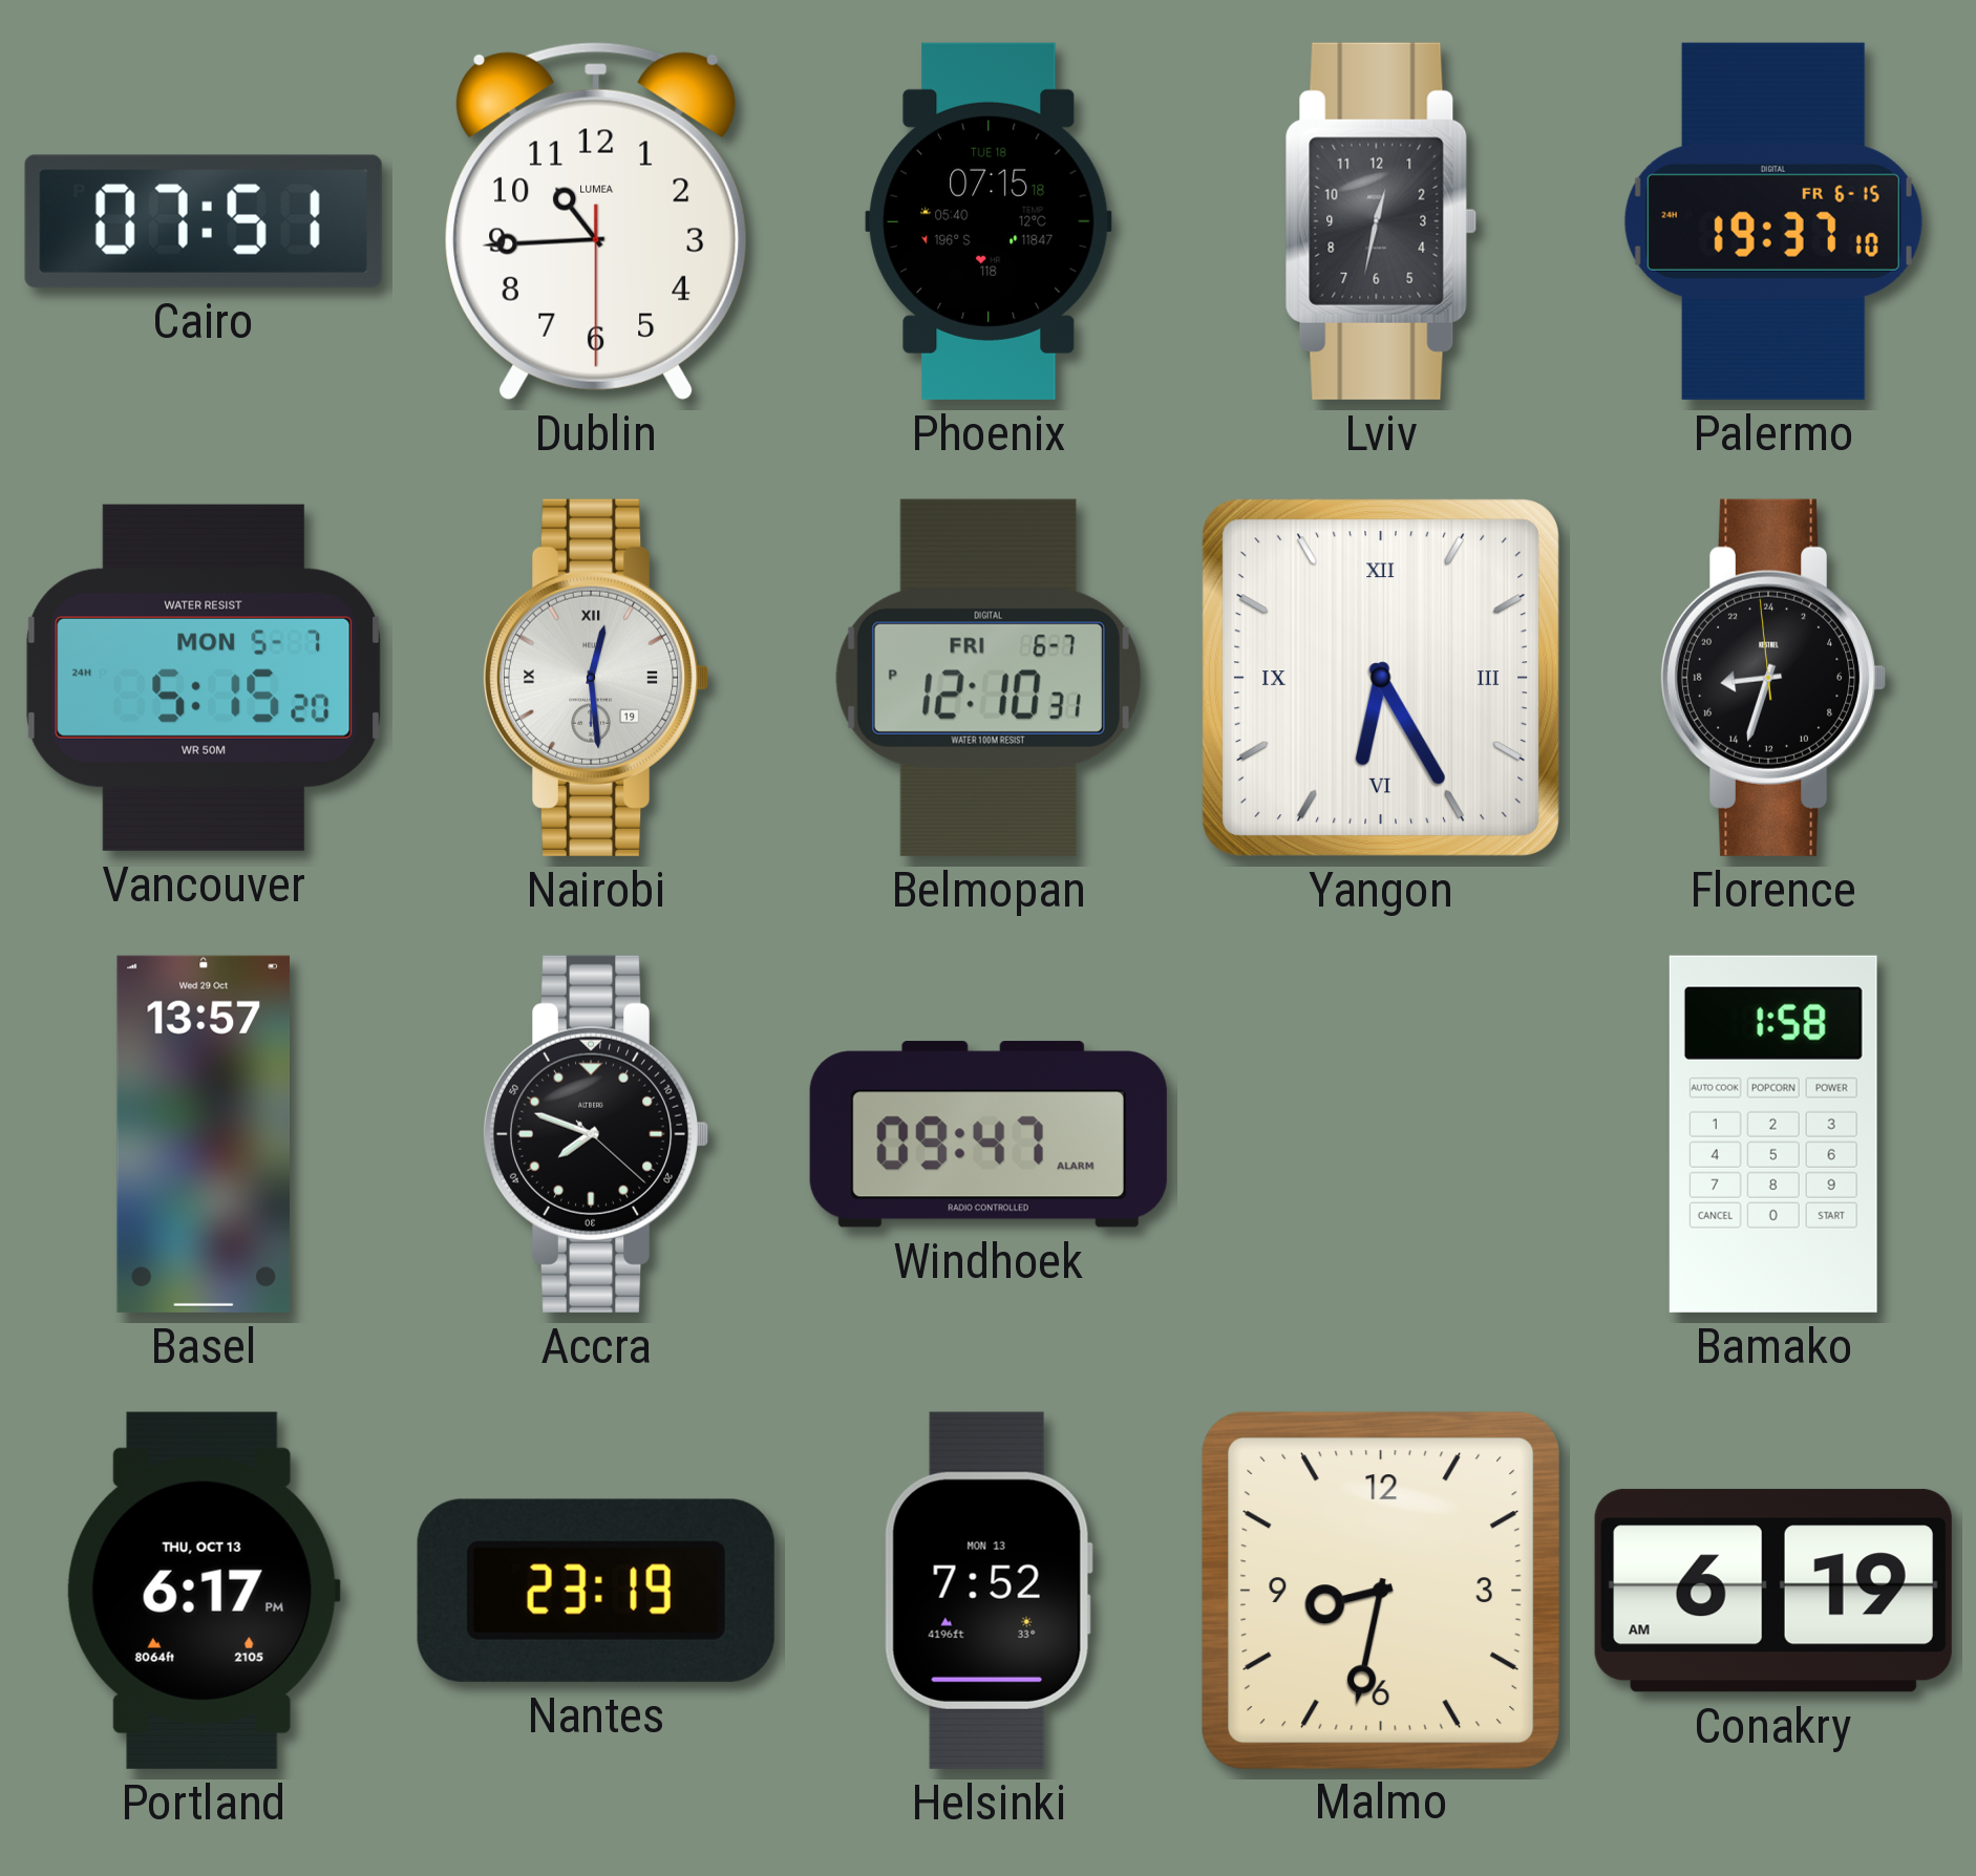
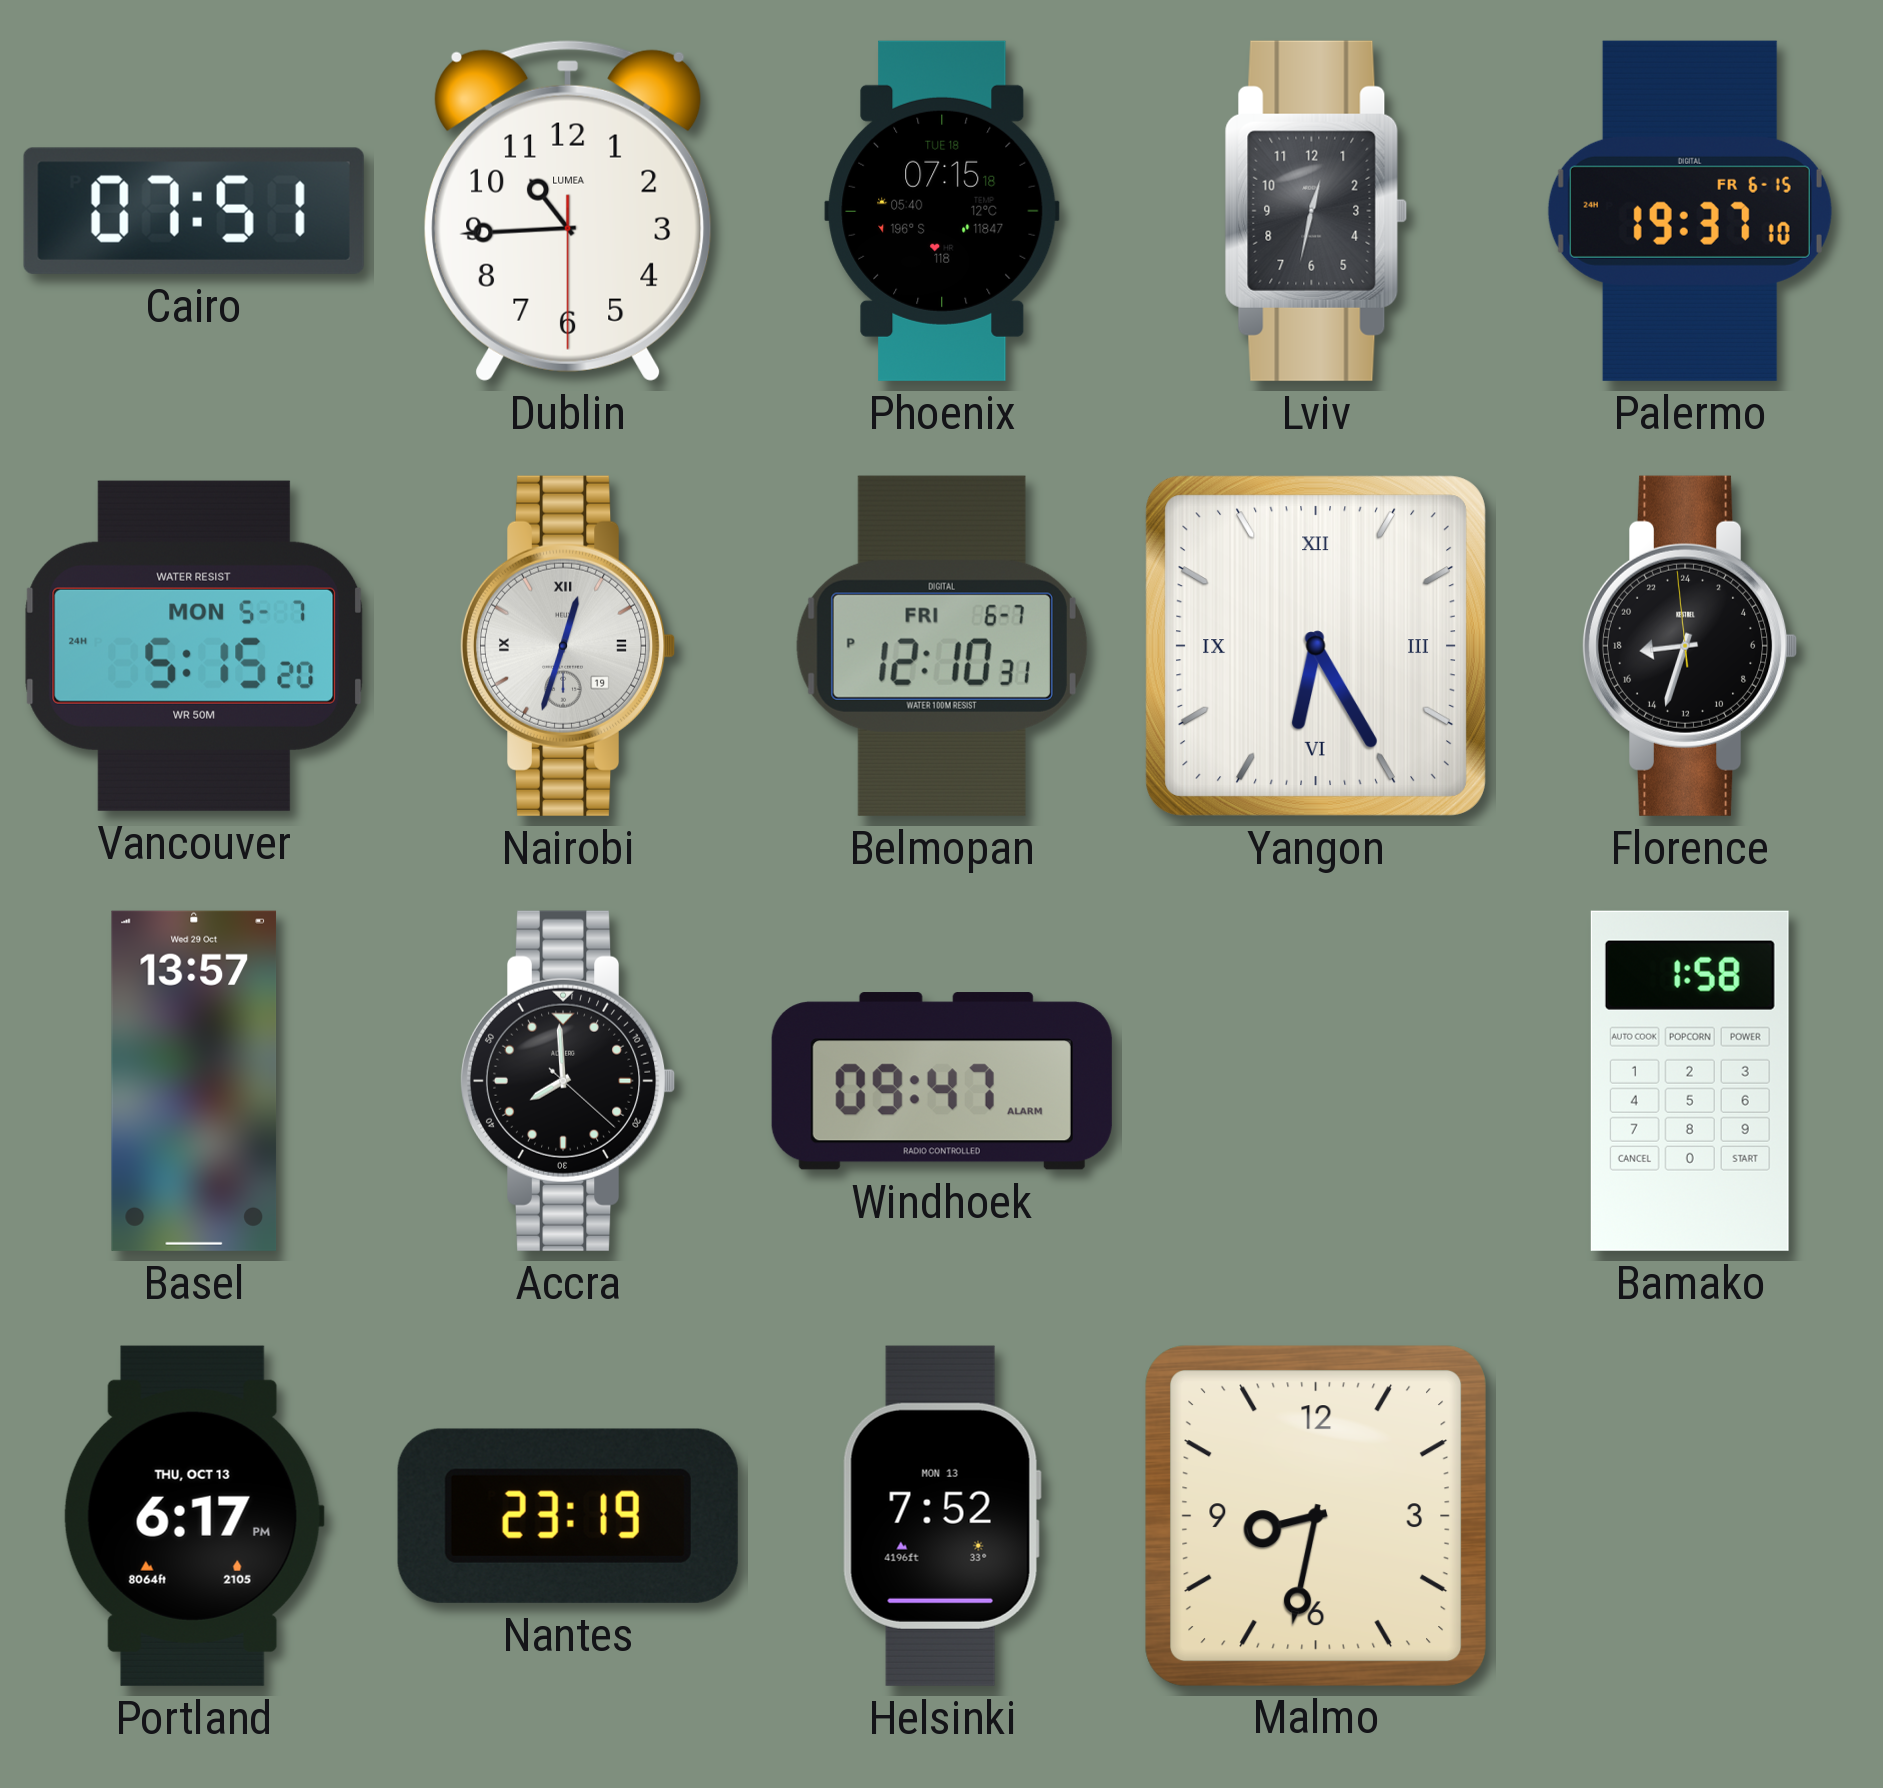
Nairobi: 12:29 -> 12:33
Accra: 7:48 -> 7:59
Conakry: 6:19 -> none
